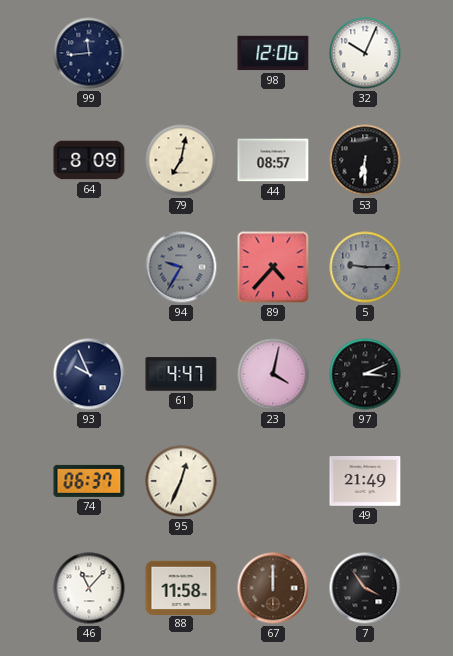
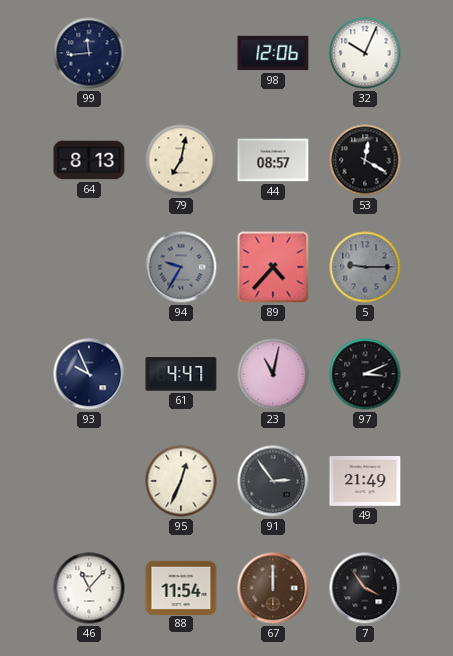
64: 8:09 -> 8:13
53: 6:30 -> 12:20
23: 4:02 -> 11:02
74: 06:37 -> none
91: none -> 2:54
88: 11:58 -> 11:54
